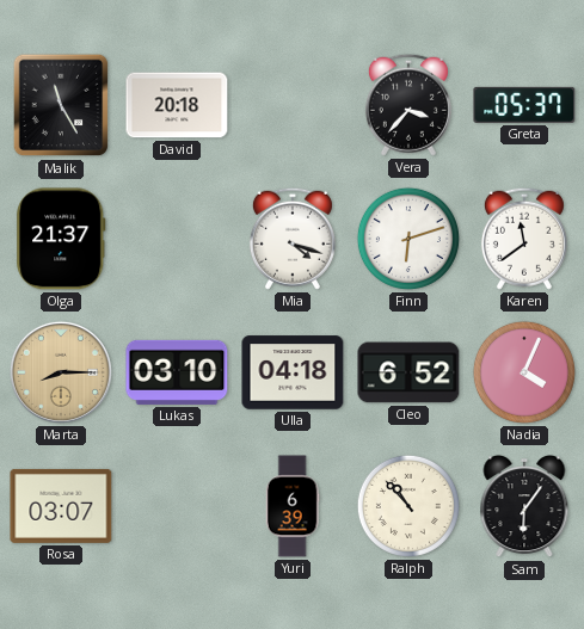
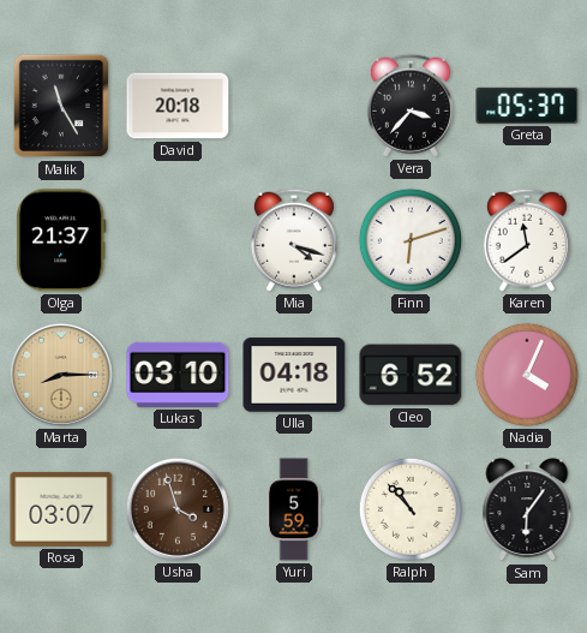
Usha: none -> 3:57
Yuri: 6:39 -> 5:59
